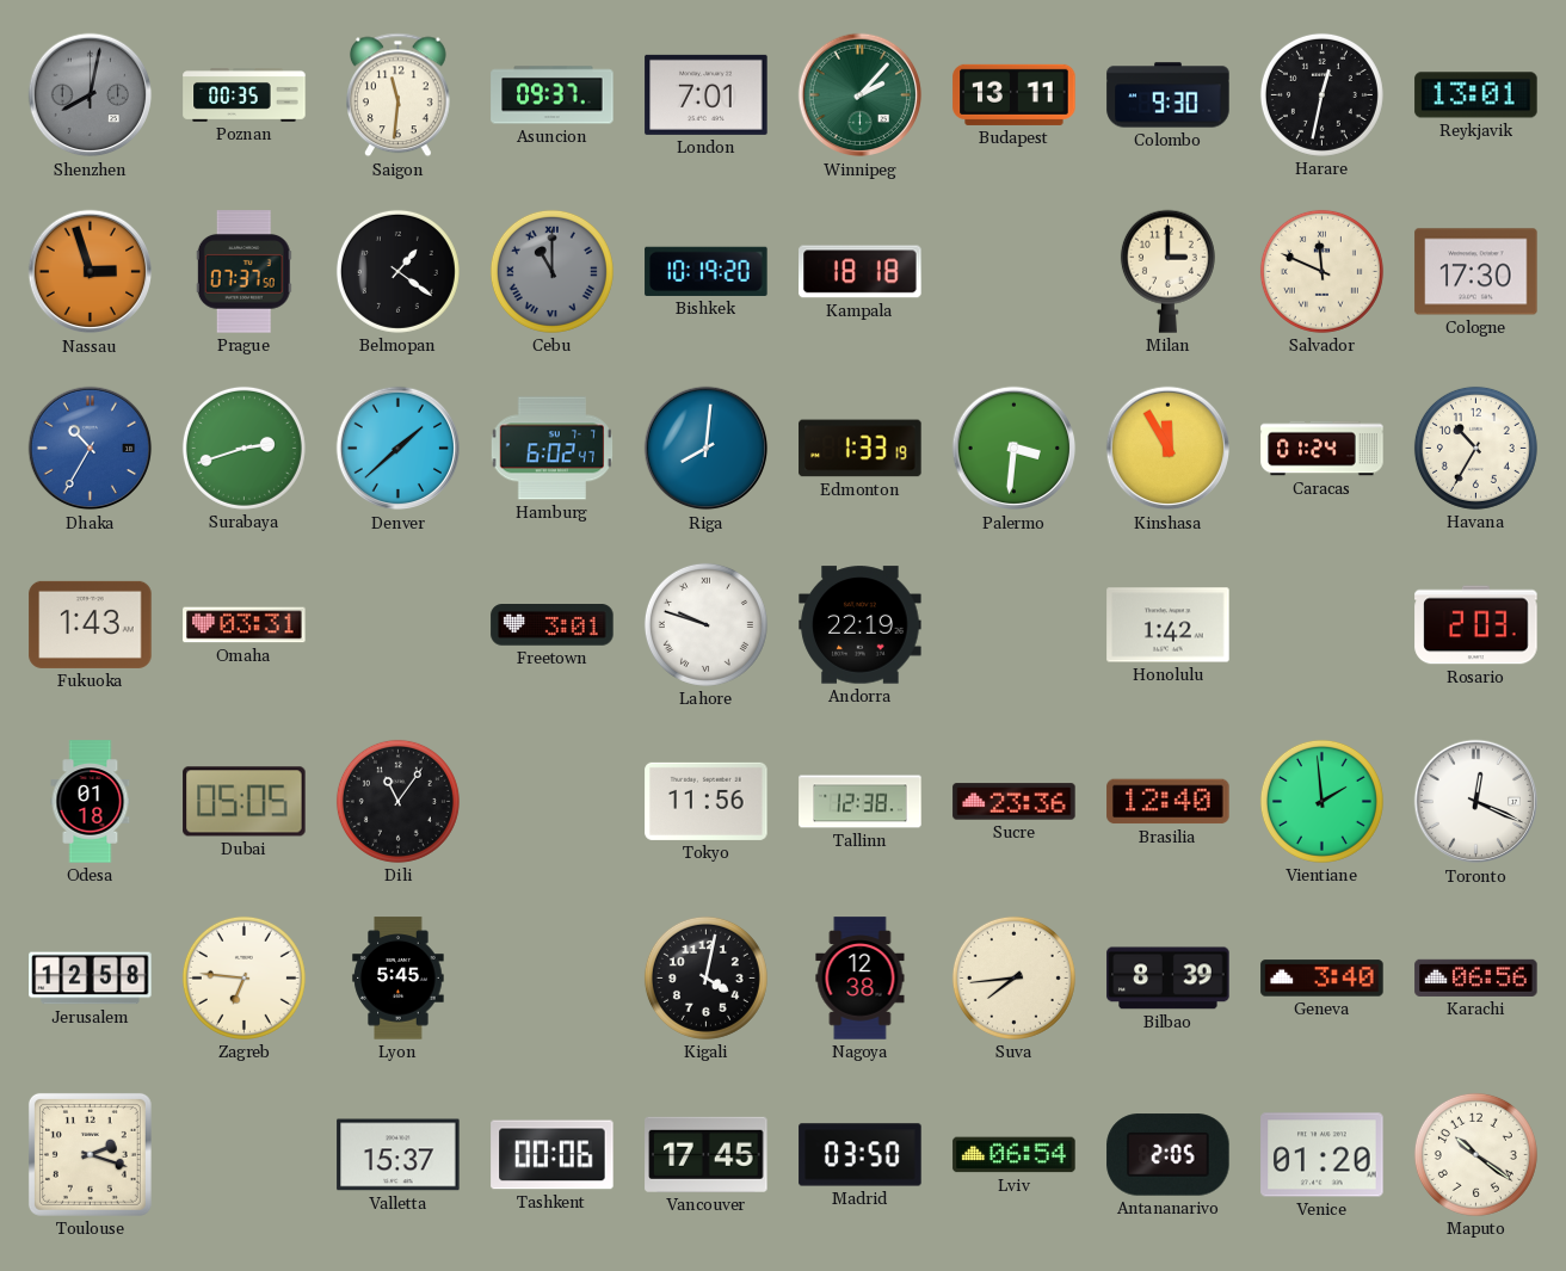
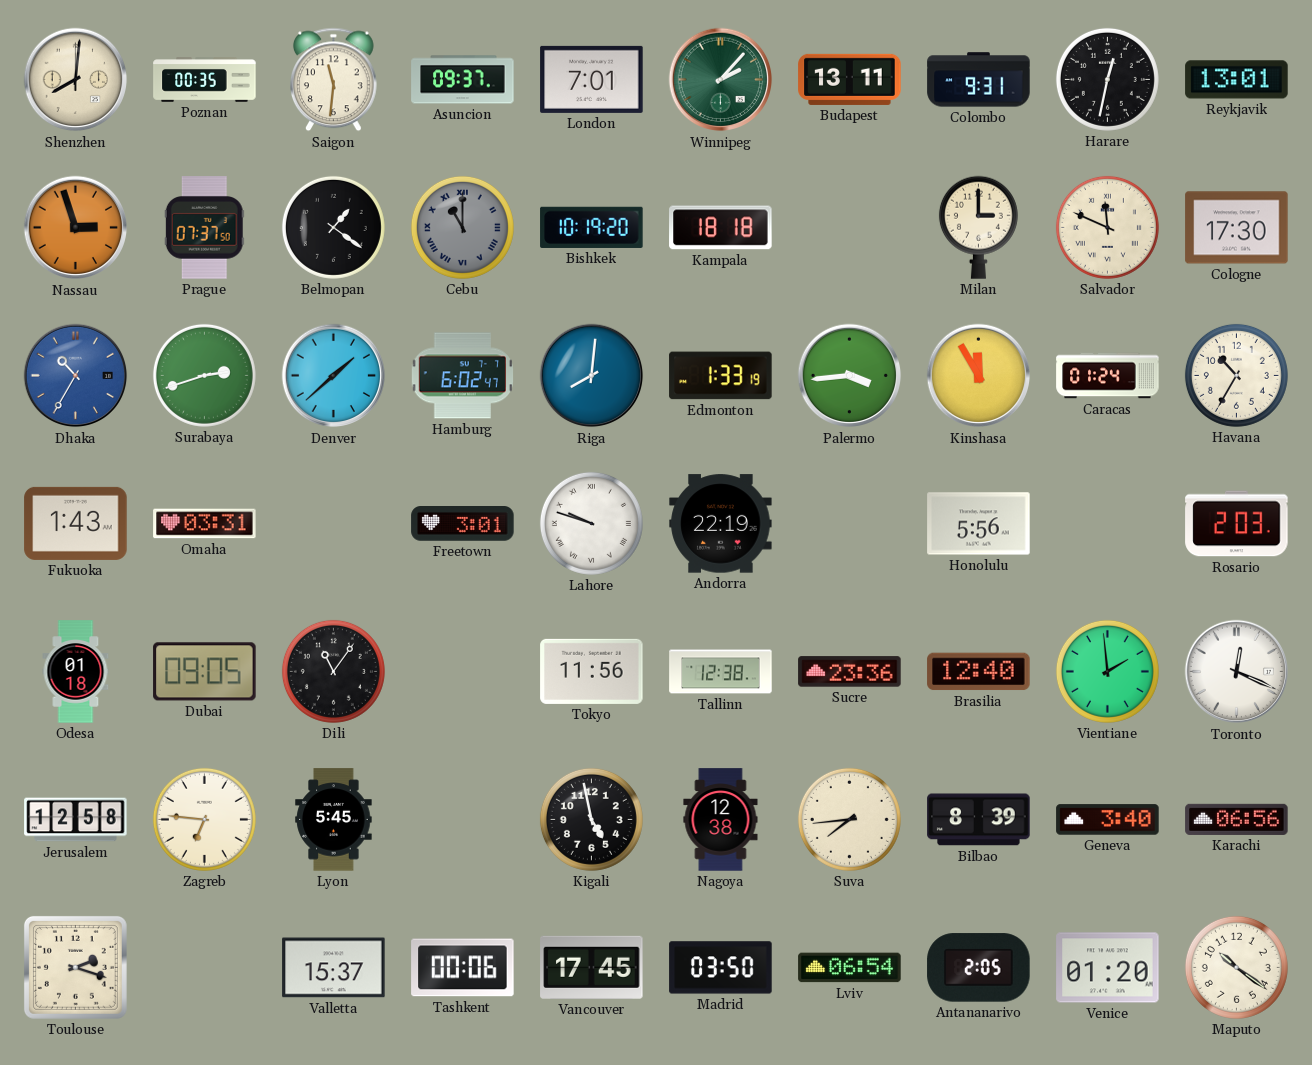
Shenzhen: 8:02 -> 8:01
Shenzhen dial: grey -> cream
Colombo: 9:30 -> 9:31
Palermo: 3:31 -> 3:44
Honolulu: 1:42 -> 5:56
Dubai: 05:05 -> 09:05
Kigali: 4:02 -> 4:58
